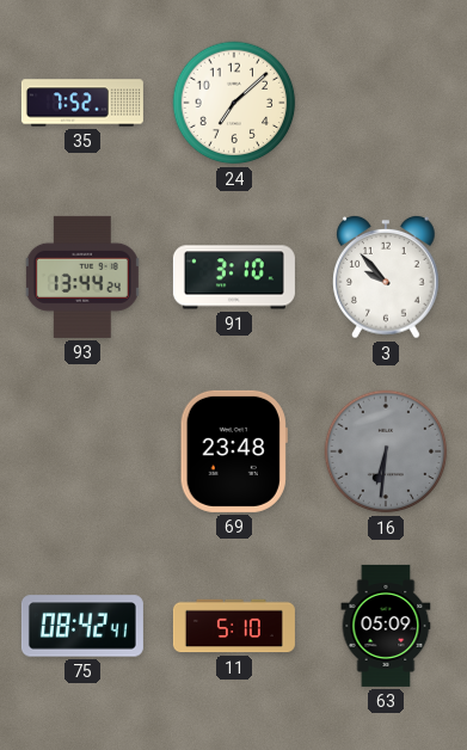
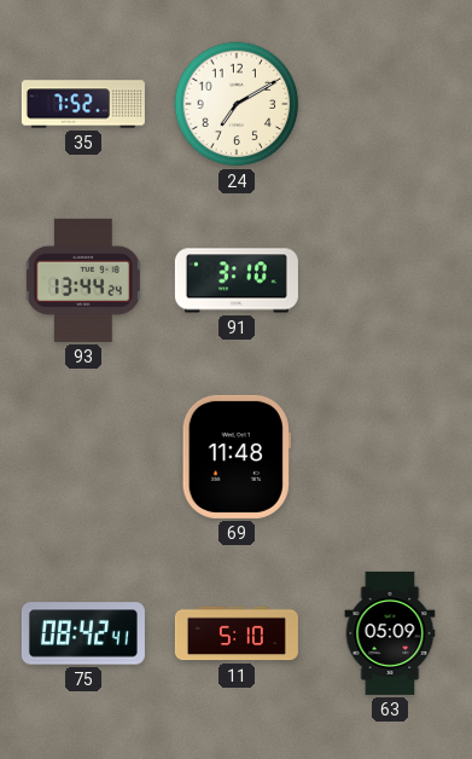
24: 7:08 -> 7:10
3: 9:53 -> none
69: 23:48 -> 11:48
16: 6:31 -> none
